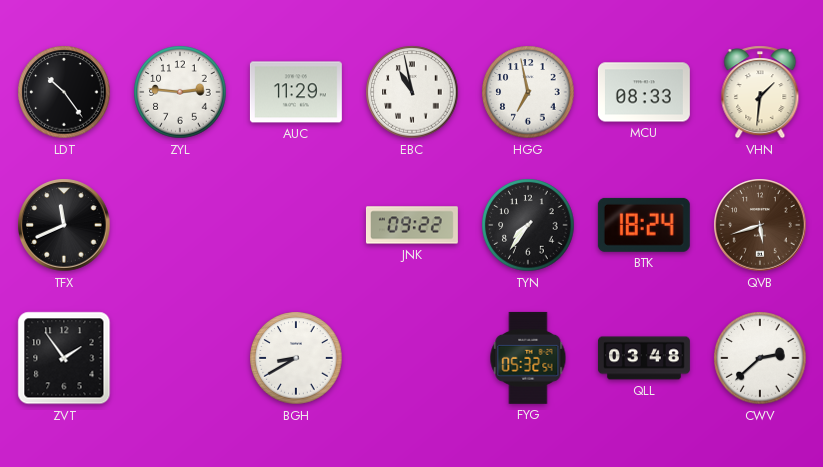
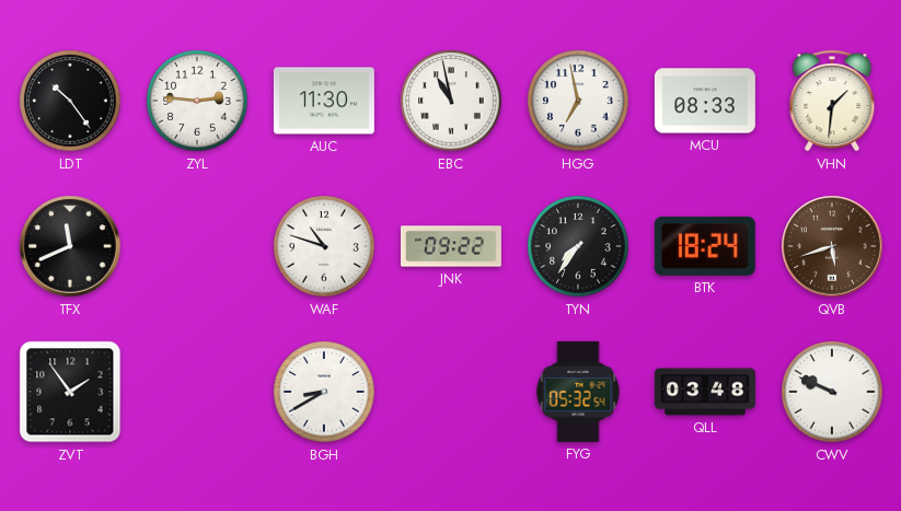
AUC: 11:29 -> 11:30
WAF: none -> 10:48
CWV: 2:38 -> 9:49
